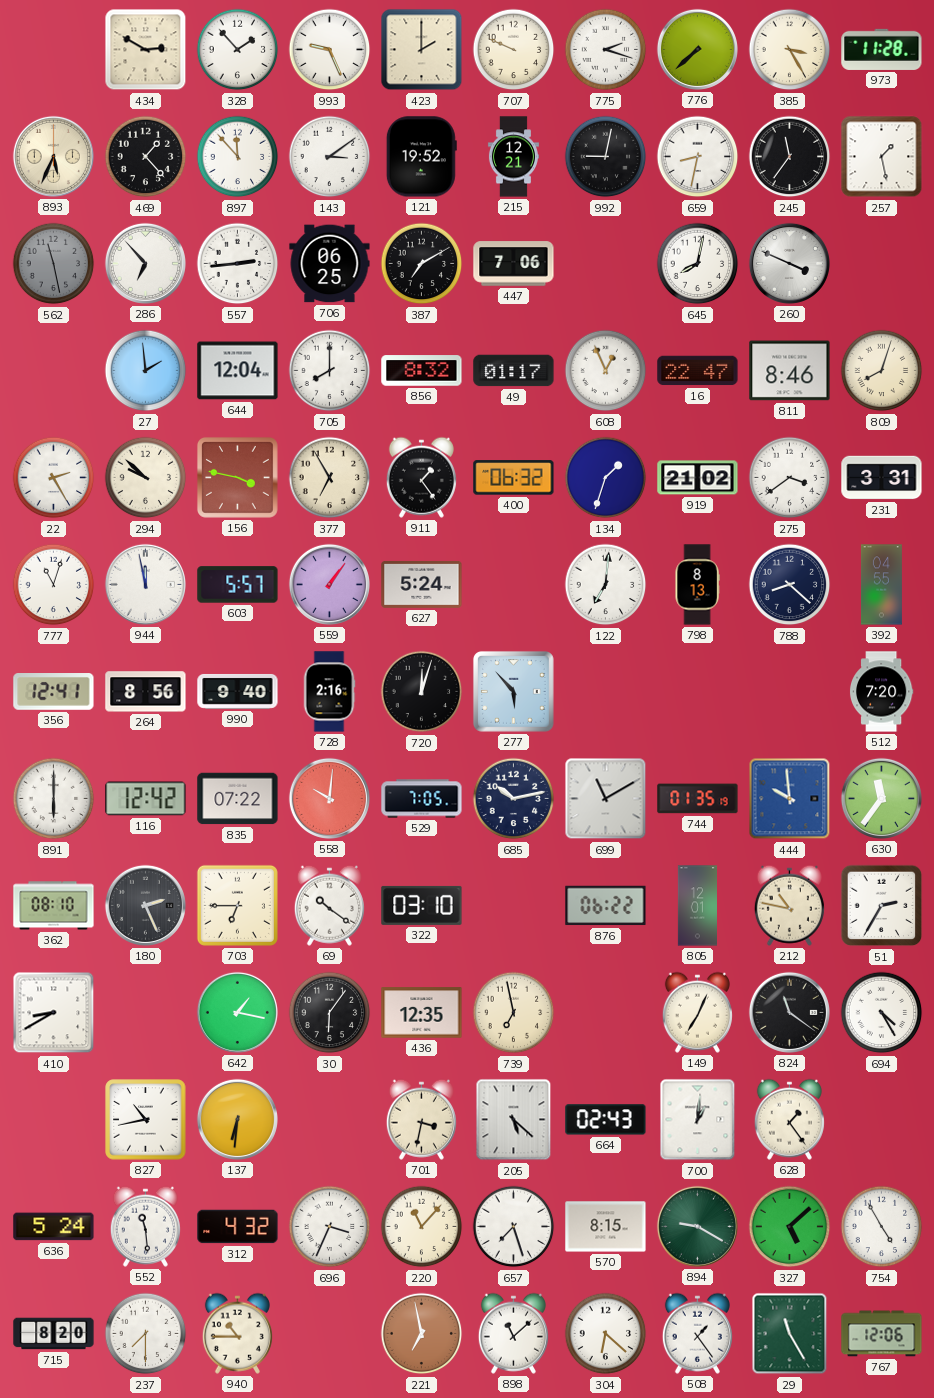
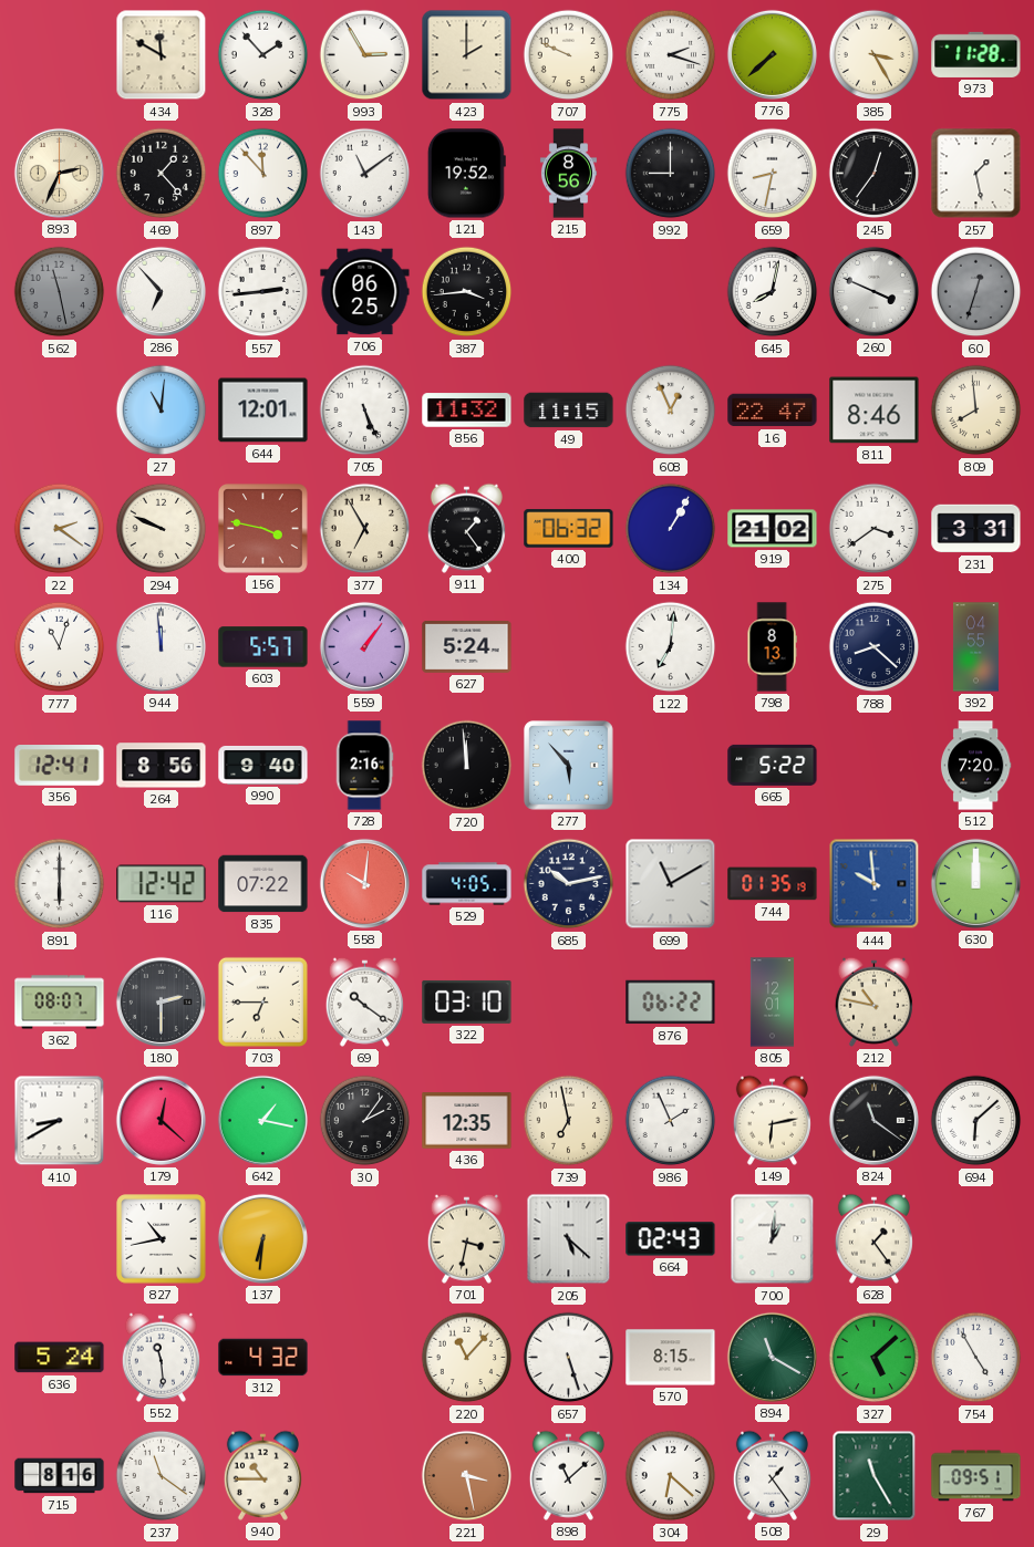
434: 2:50 -> 11:50
993: 9:26 -> 2:55
893: 5:34 -> 2:34
143: 3:09 -> 11:09
215: 12:21 -> 8:56
992: 9:02 -> 9:00
245: 11:36 -> 12:36
387: 7:10 -> 3:44
447: 7:06 -> none
60: none -> 12:33
27: 1:59 -> 11:01
644: 12:04 -> 12:01
705: 8:00 -> 5:26
856: 8:32 -> 11:32
49: 01:17 -> 11:15
809: 8:03 -> 7:59
22: 2:25 -> 2:21
294: 9:52 -> 9:49
134: 1:33 -> 1:05
944: 11:58 -> 11:59
720: 12:03 -> 11:59
665: none -> 5:22
529: 7:05 -> 4:05
630: 11:36 -> 12:00
362: 08:10 -> 08:07
180: 2:26 -> 2:30
51: 2:35 -> none
179: none -> 12:22
30: 6:06 -> 2:06
986: none -> 1:56
149: 7:04 -> 6:13
694: 4:25 -> 6:08
696: 3:34 -> none
657: 7:27 -> 5:27
894: 9:20 -> 11:20
715: 8:20 -> 8:16
237: 7:30 -> 11:21
221: 6:58 -> 3:28
767: 12:06 -> 09:51
